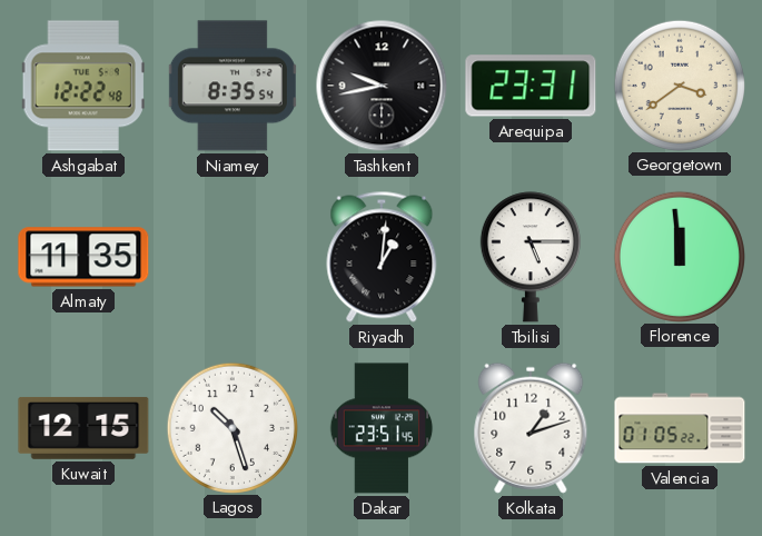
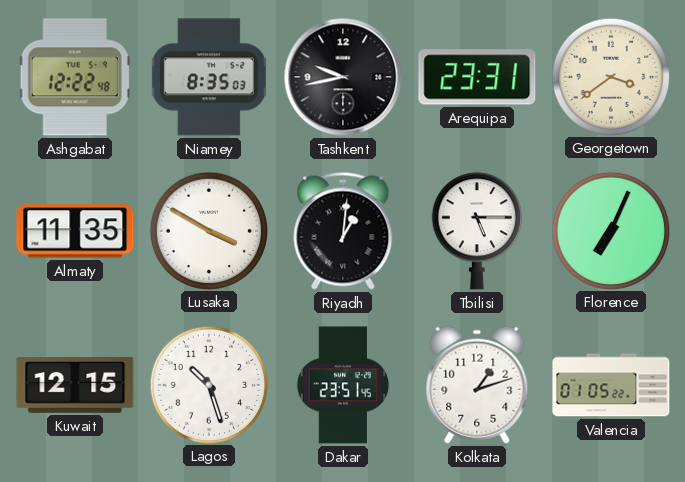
Niamey: 8:35:54 -> 8:35:03
Lusaka: none -> 3:50
Florence: 11:59 -> 7:04
